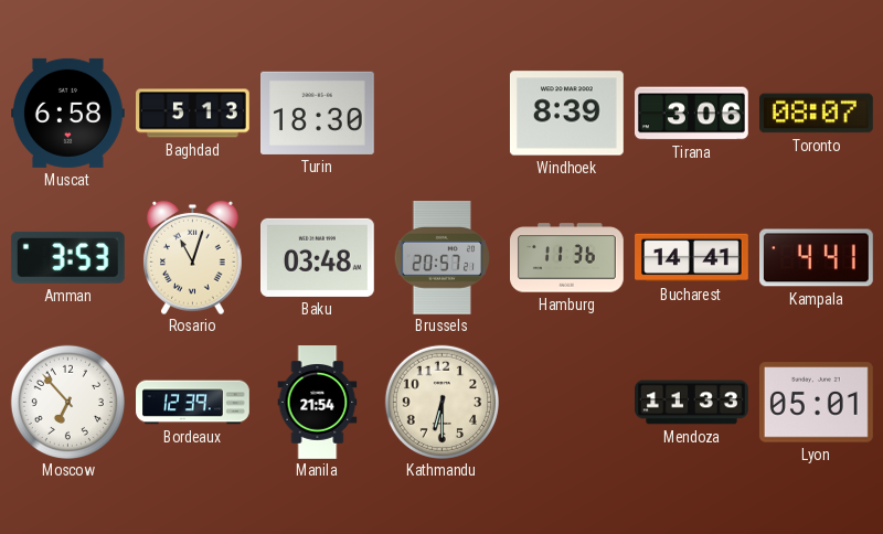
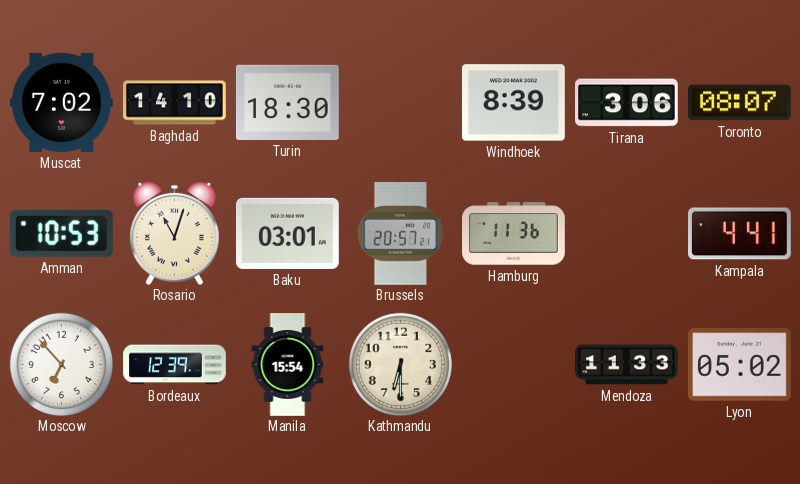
Muscat: 6:58 -> 7:02
Baghdad: 5:13 -> 14:10
Amman: 3:53 -> 10:53
Baku: 03:48 -> 03:01
Bucharest: 14:41 -> none
Manila: 21:54 -> 15:54
Lyon: 05:01 -> 05:02
